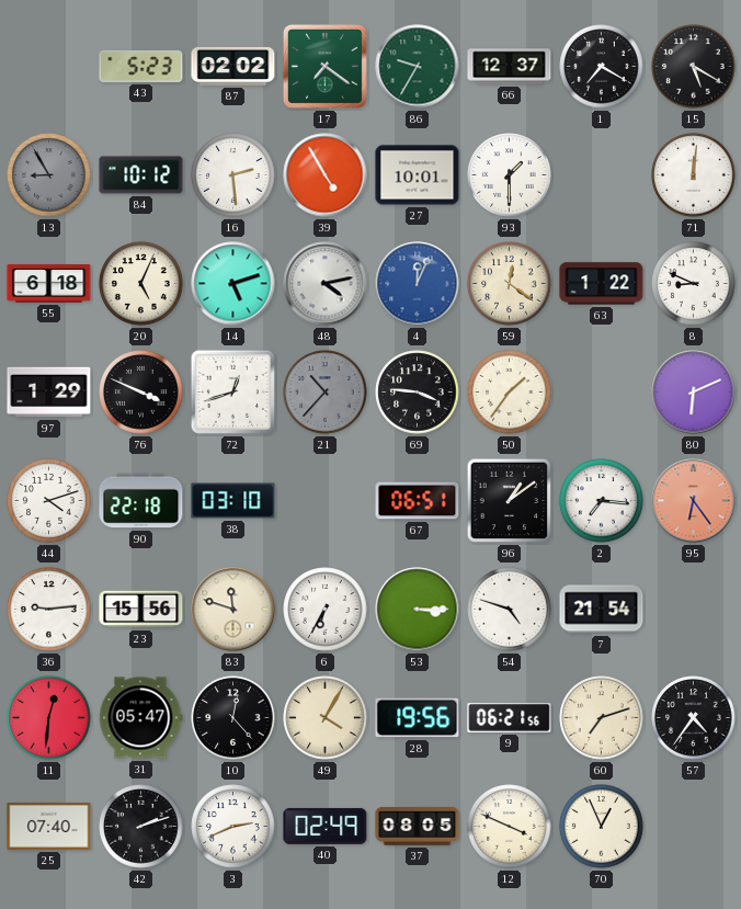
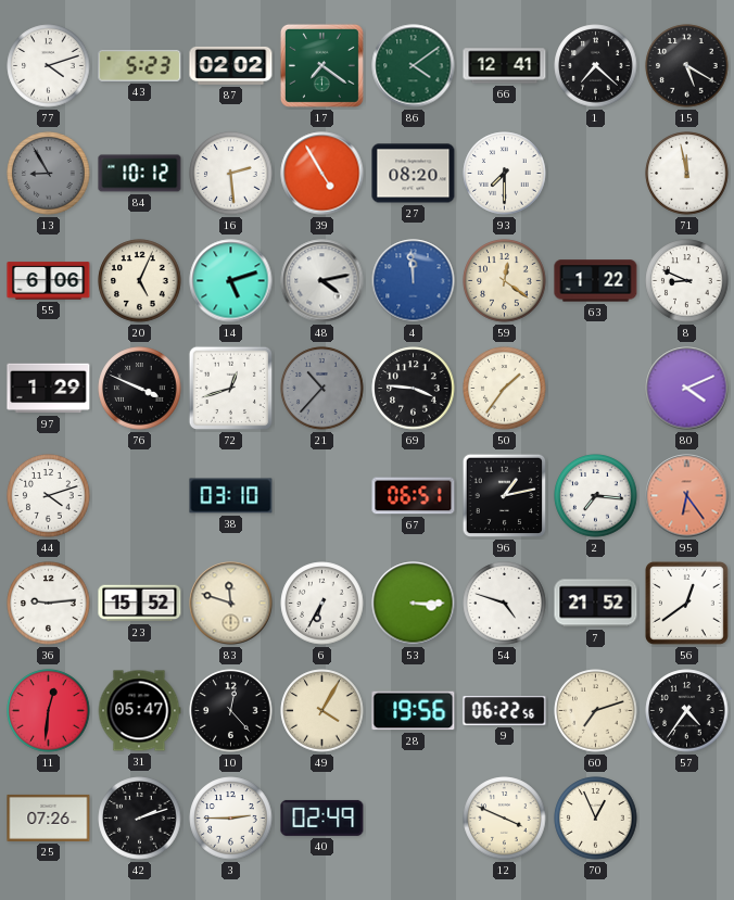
77: none -> 4:12
86: 9:35 -> 4:09
66: 12:37 -> 12:41
1: 7:20 -> 7:22
27: 10:01 -> 08:20
93: 1:30 -> 7:30
71: 12:01 -> 11:58
55: 6:18 -> 6:06
4: 12:04 -> 11:59
80: 6:11 -> 4:11
90: 22:18 -> none
96: 1:09 -> 1:13
23: 15:56 -> 15:52
7: 21:54 -> 21:52
56: none -> 12:39
9: 06:21 -> 06:22
25: 07:40 -> 07:26
3: 2:41 -> 2:45
37: 08:05 -> none
